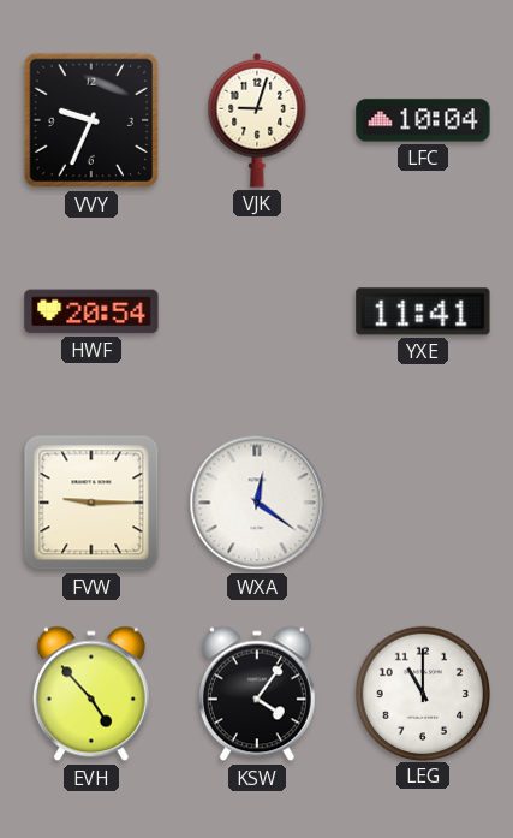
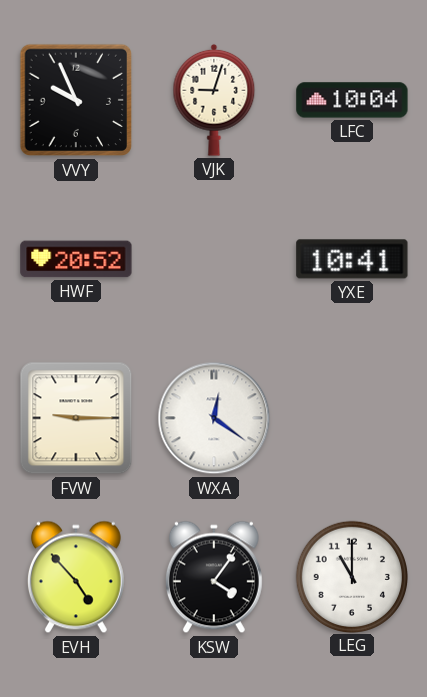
VVY: 9:34 -> 9:56
HWF: 20:54 -> 20:52
YXE: 11:41 -> 10:41
